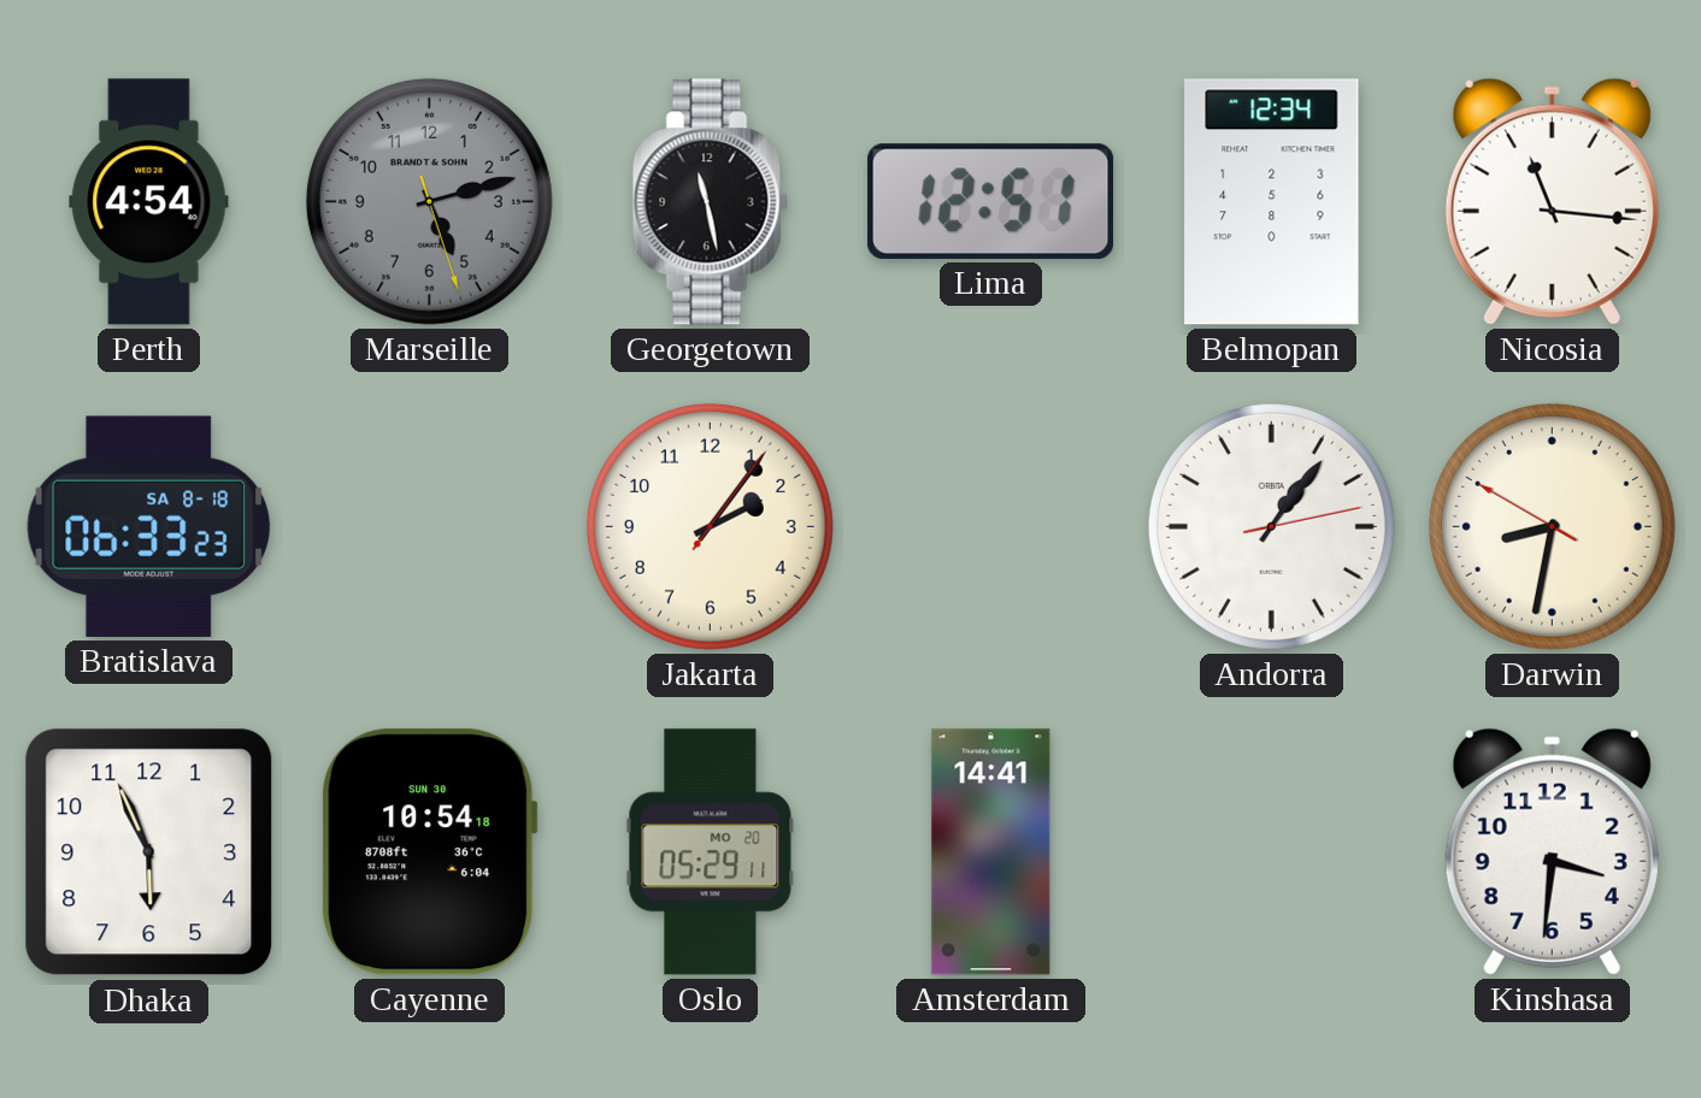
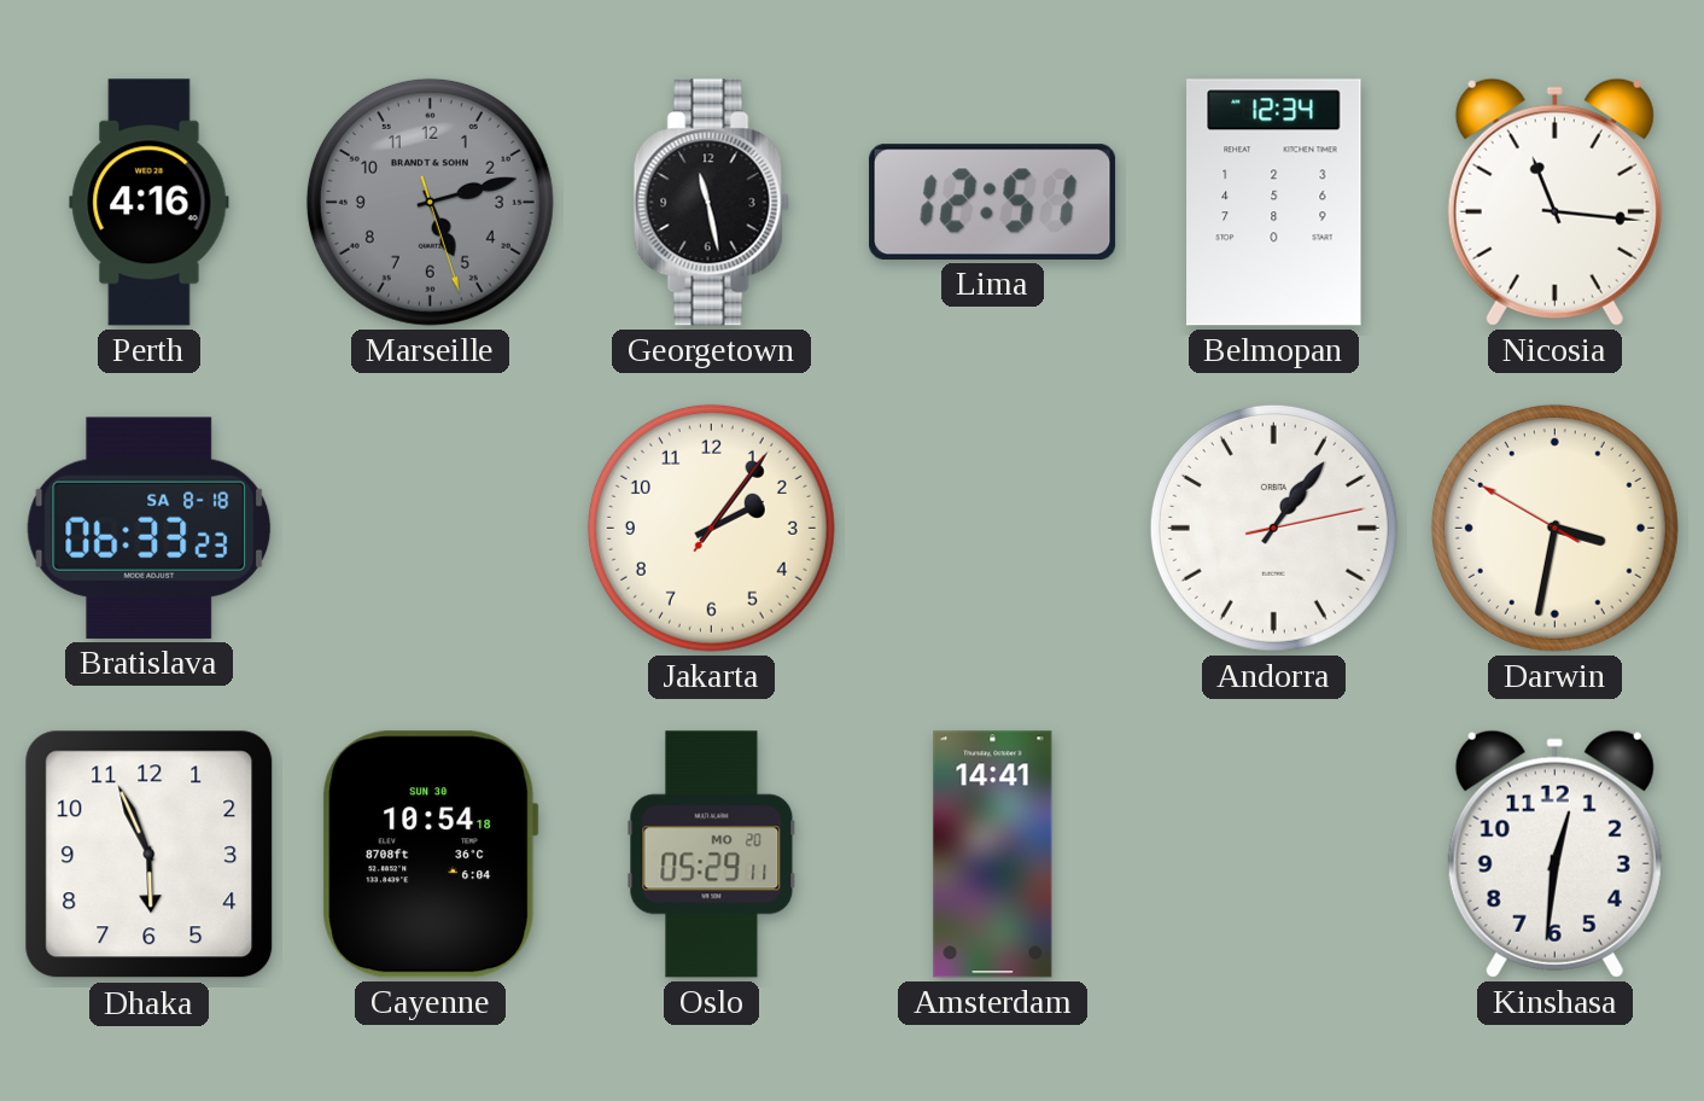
Perth: 4:54 -> 4:16
Darwin: 8:31 -> 3:31
Kinshasa: 3:31 -> 12:31
